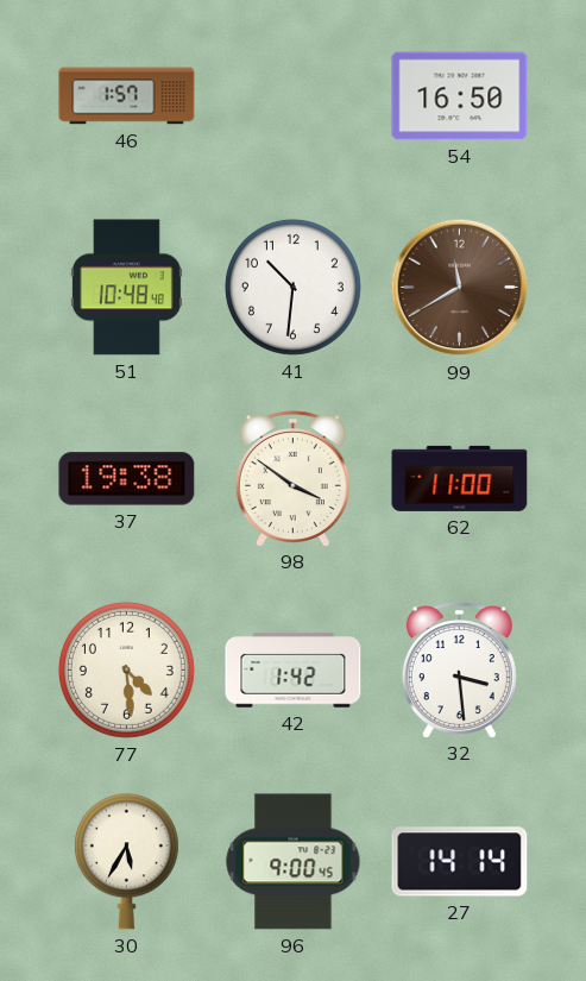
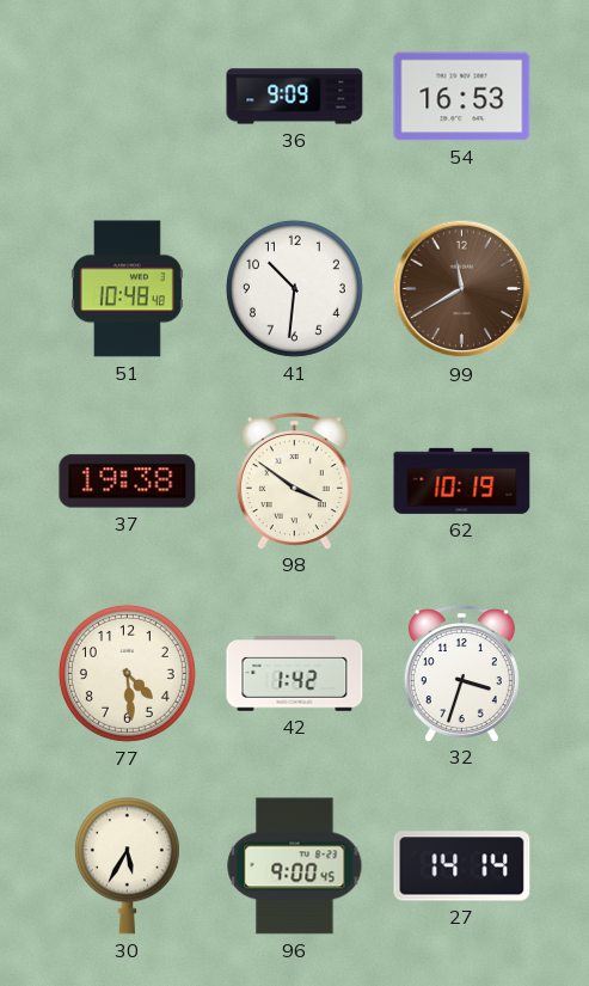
46: 1:57 -> none
36: none -> 9:09
54: 16:50 -> 16:53
62: 11:00 -> 10:19
32: 3:29 -> 3:33
